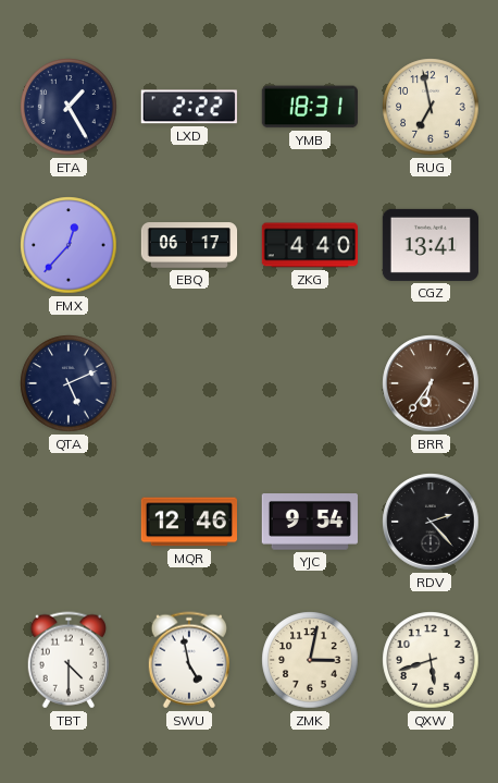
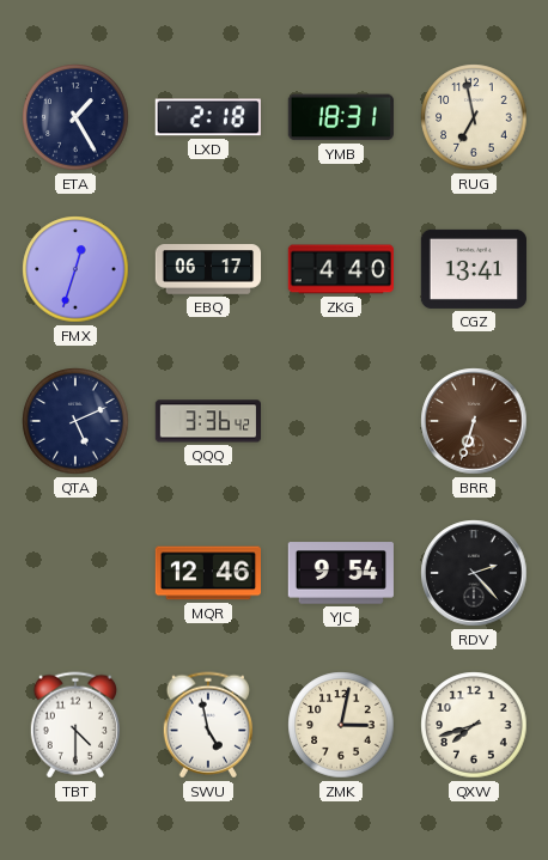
LXD: 2:22 -> 2:18
FMX: 12:37 -> 12:33
QQQ: none -> 3:36
BRR: 6:36 -> 6:33
QXW: 5:42 -> 7:42
